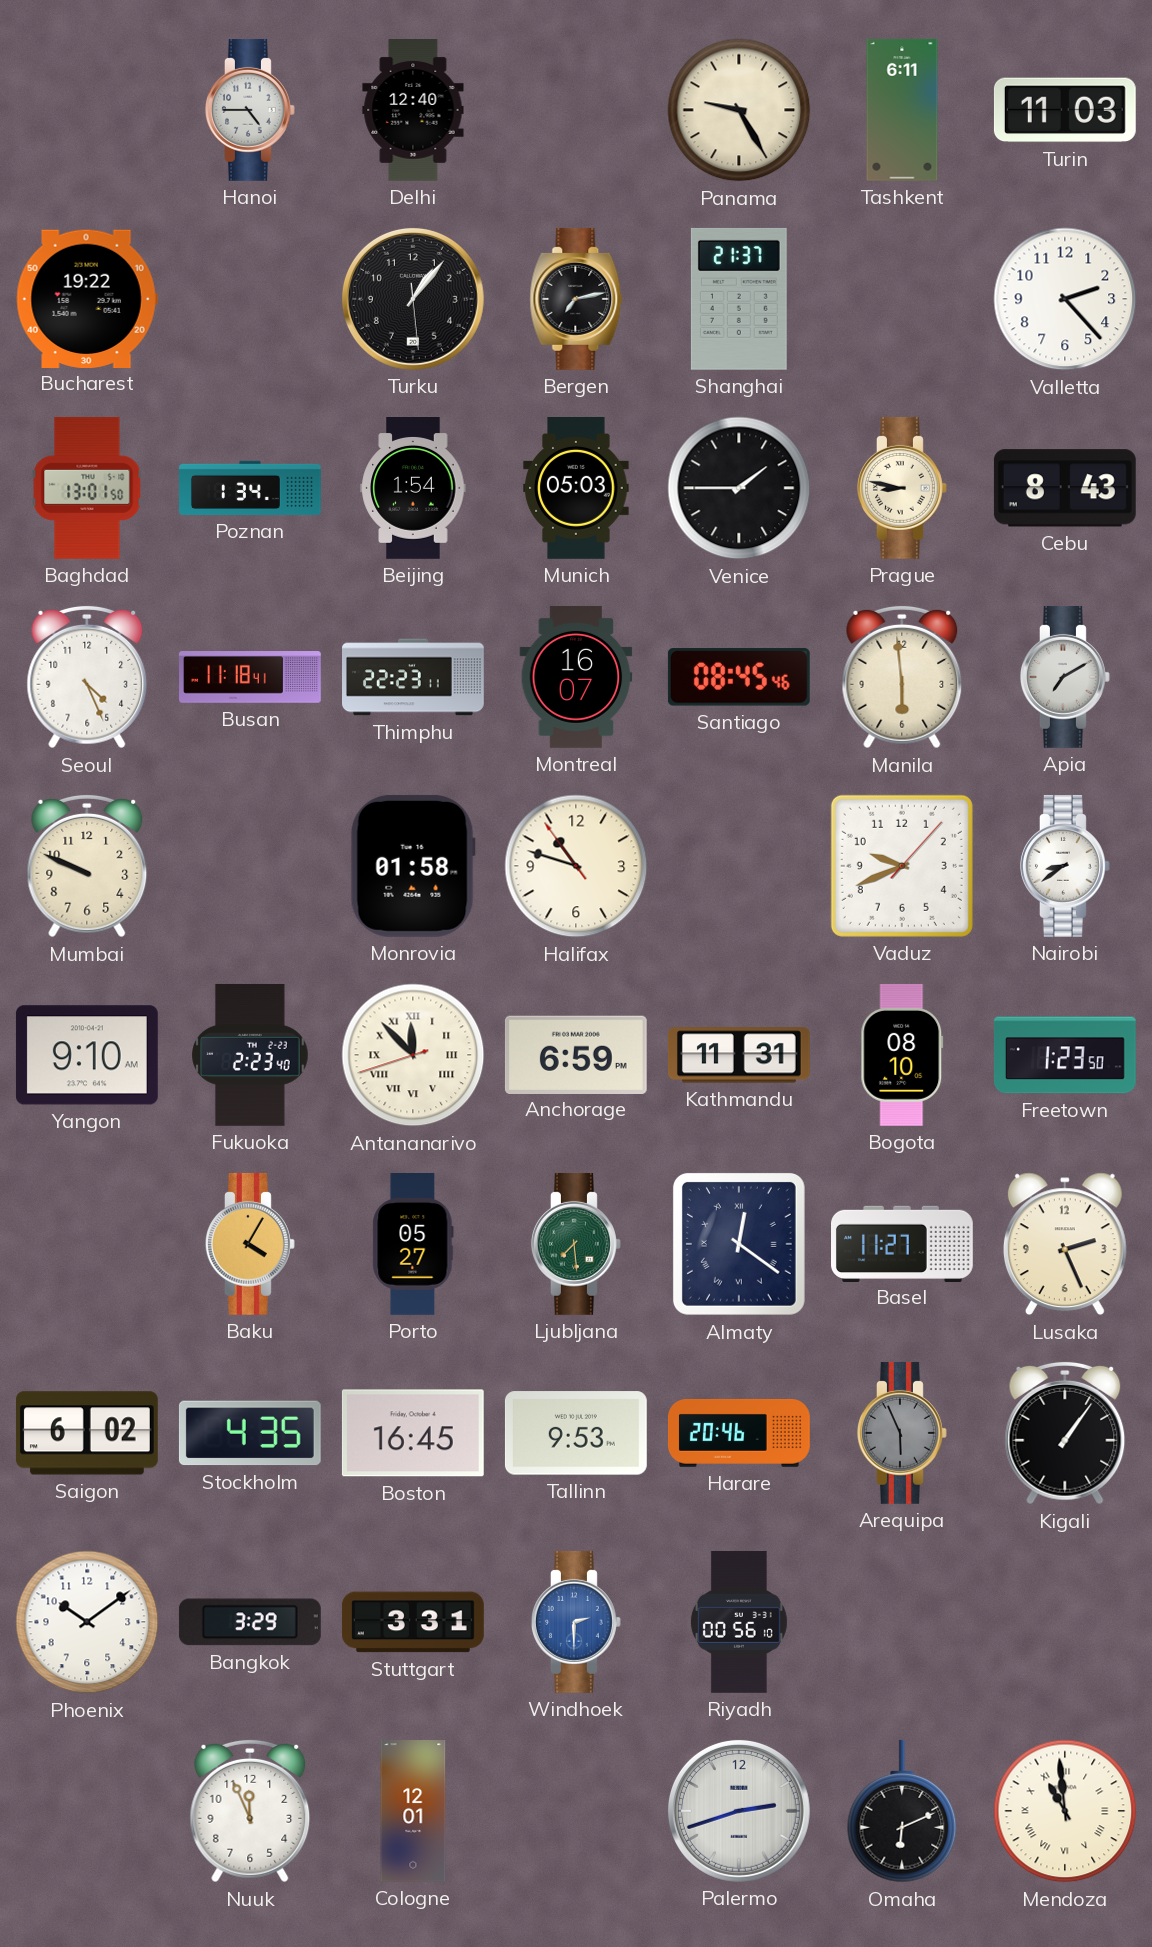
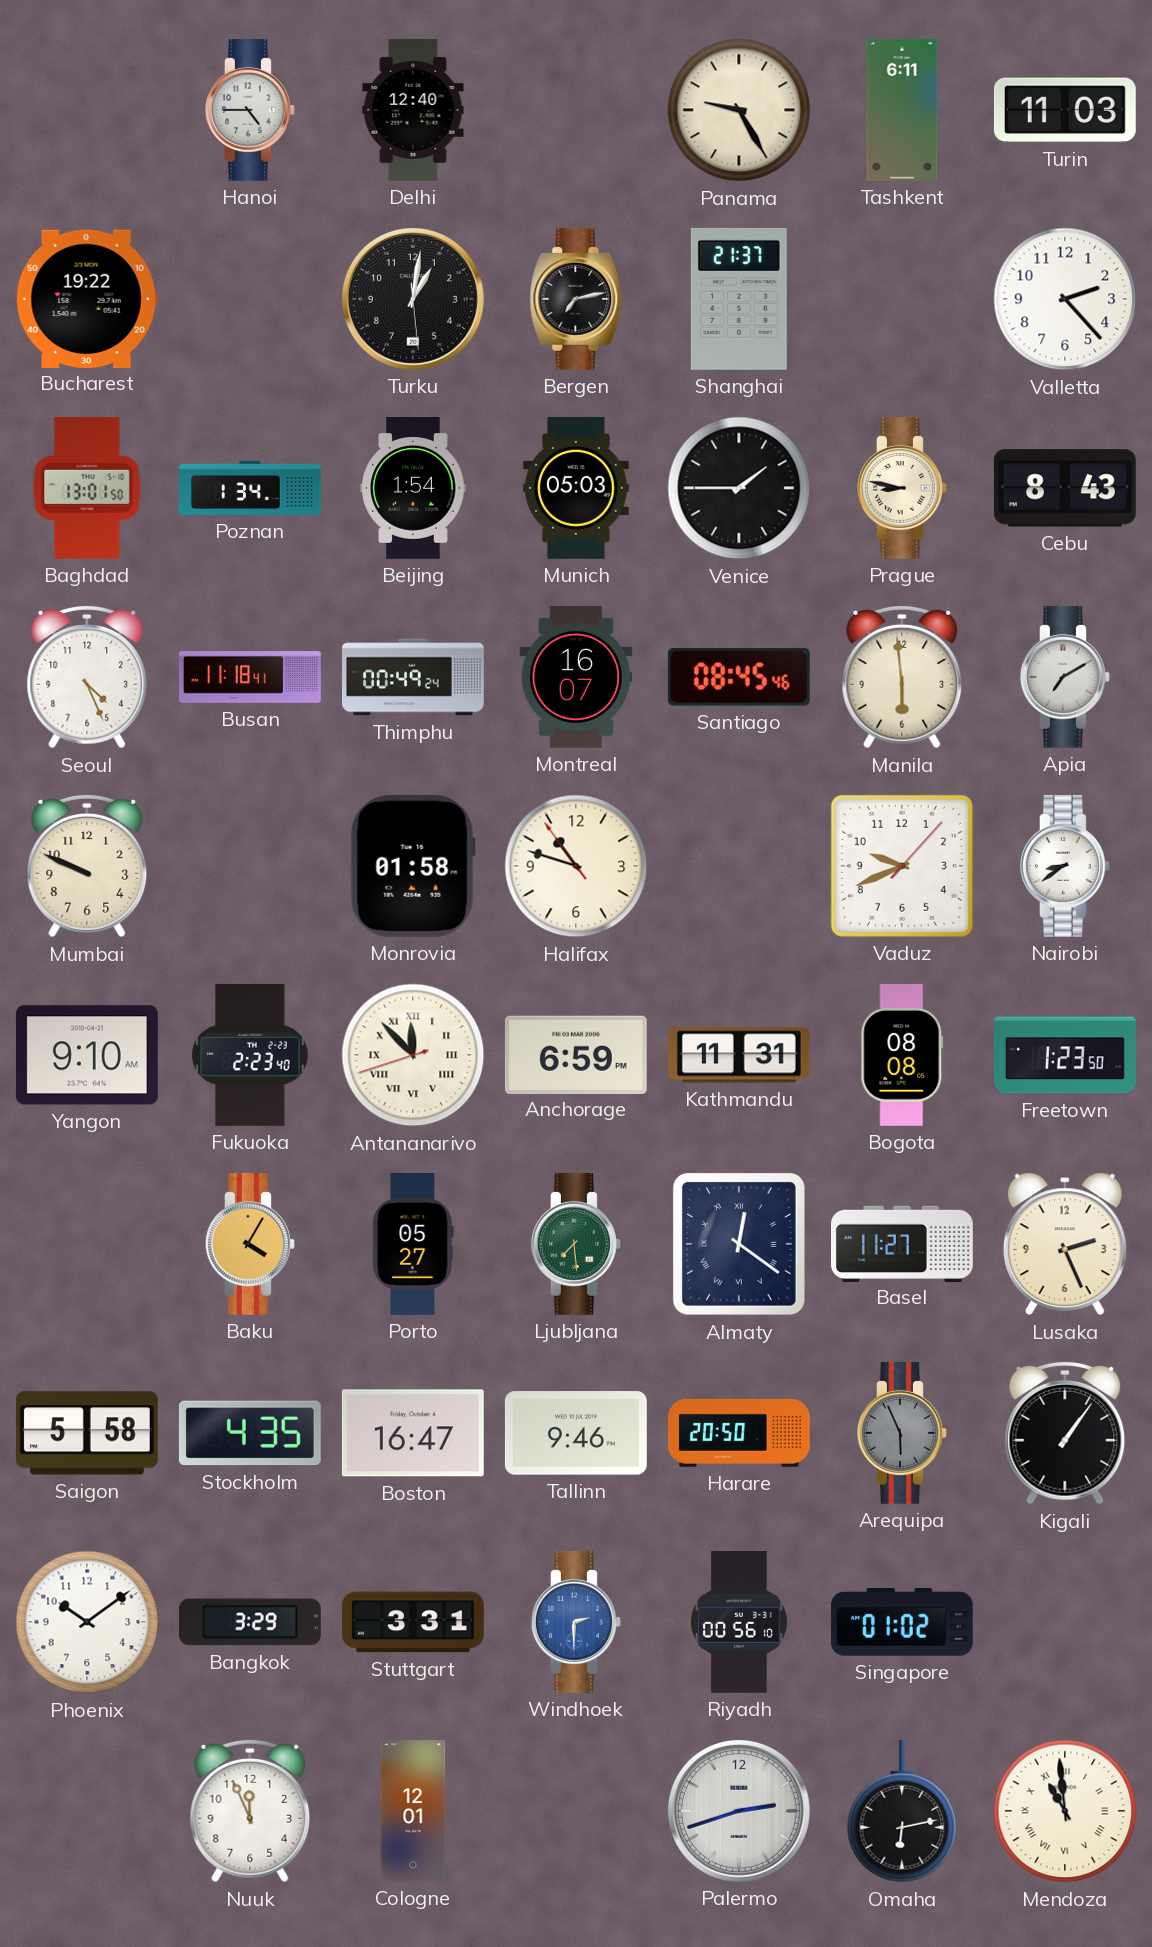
Turku: 1:06 -> 1:01
Thimphu: 22:23 -> 00:49
Bogota: 08:10 -> 08:08
Saigon: 6:02 -> 5:58
Boston: 16:45 -> 16:47
Tallinn: 9:53 -> 9:46
Harare: 20:46 -> 20:50
Singapore: none -> 01:02
Omaha: 6:11 -> 6:13
